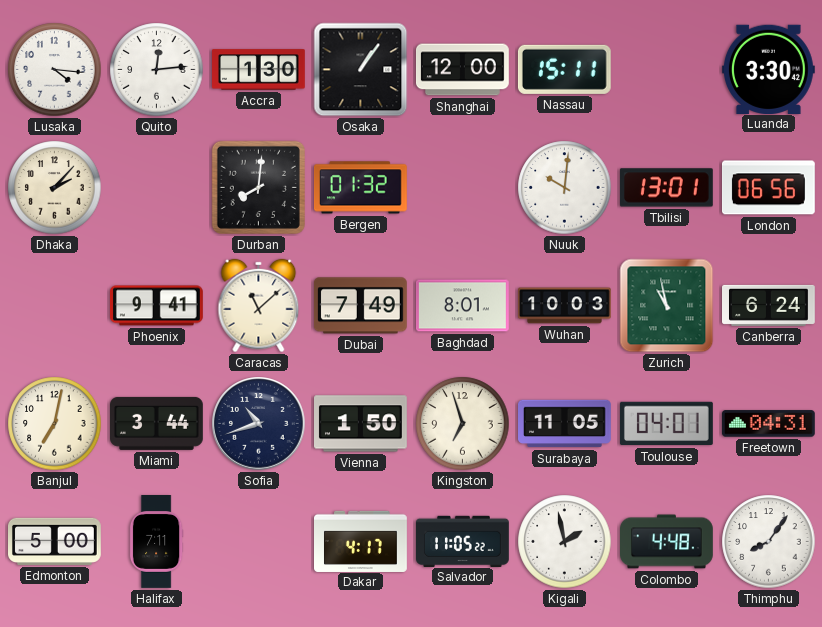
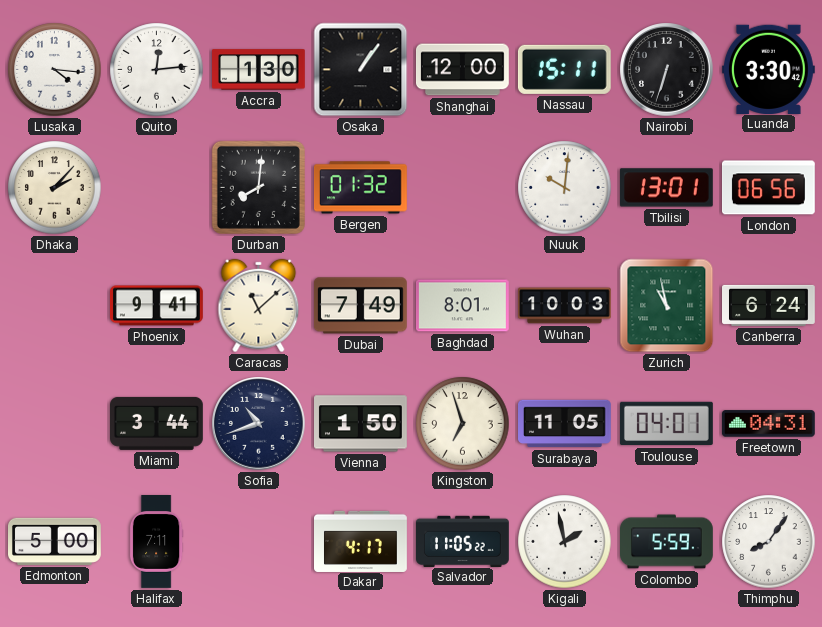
Nairobi: none -> 6:33
Banjul: 7:02 -> none
Colombo: 4:48 -> 5:59
